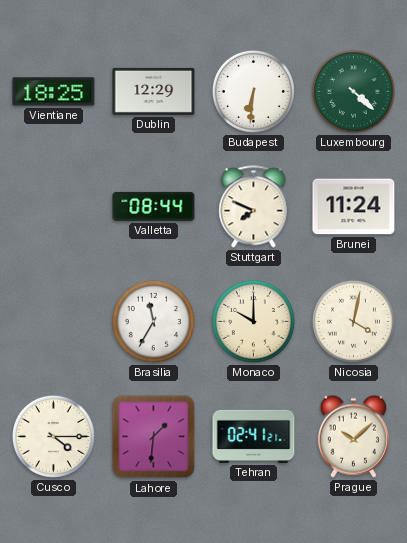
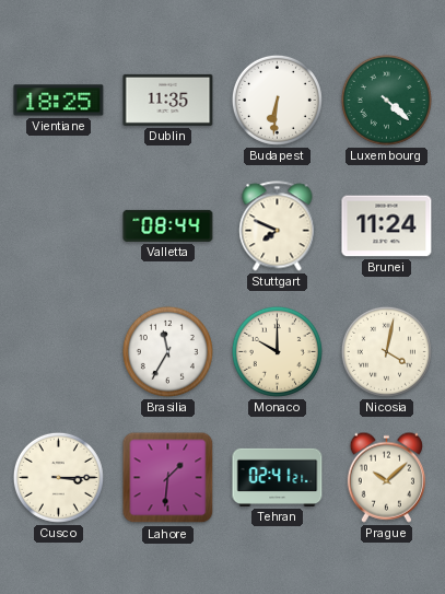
Dublin: 12:29 -> 11:35
Cusco: 4:15 -> 3:15
